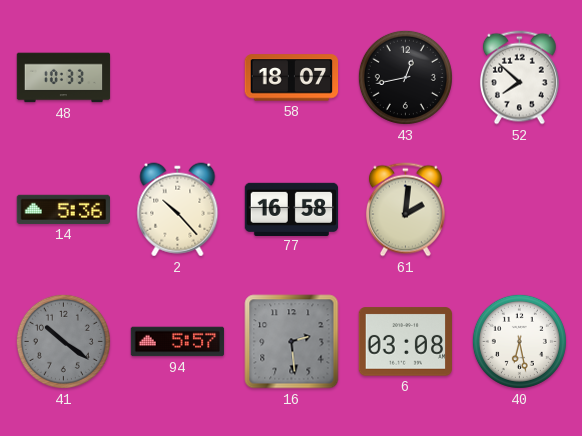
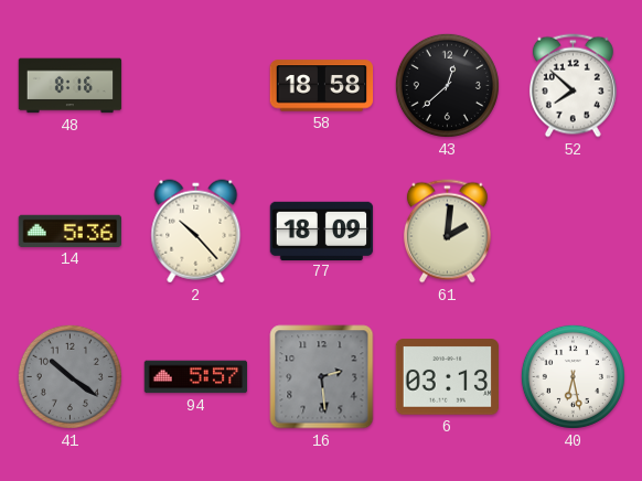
48: 10:33 -> 8:16
58: 18:07 -> 18:58
43: 12:43 -> 12:38
77: 16:58 -> 18:09
6: 03:08 -> 03:13
